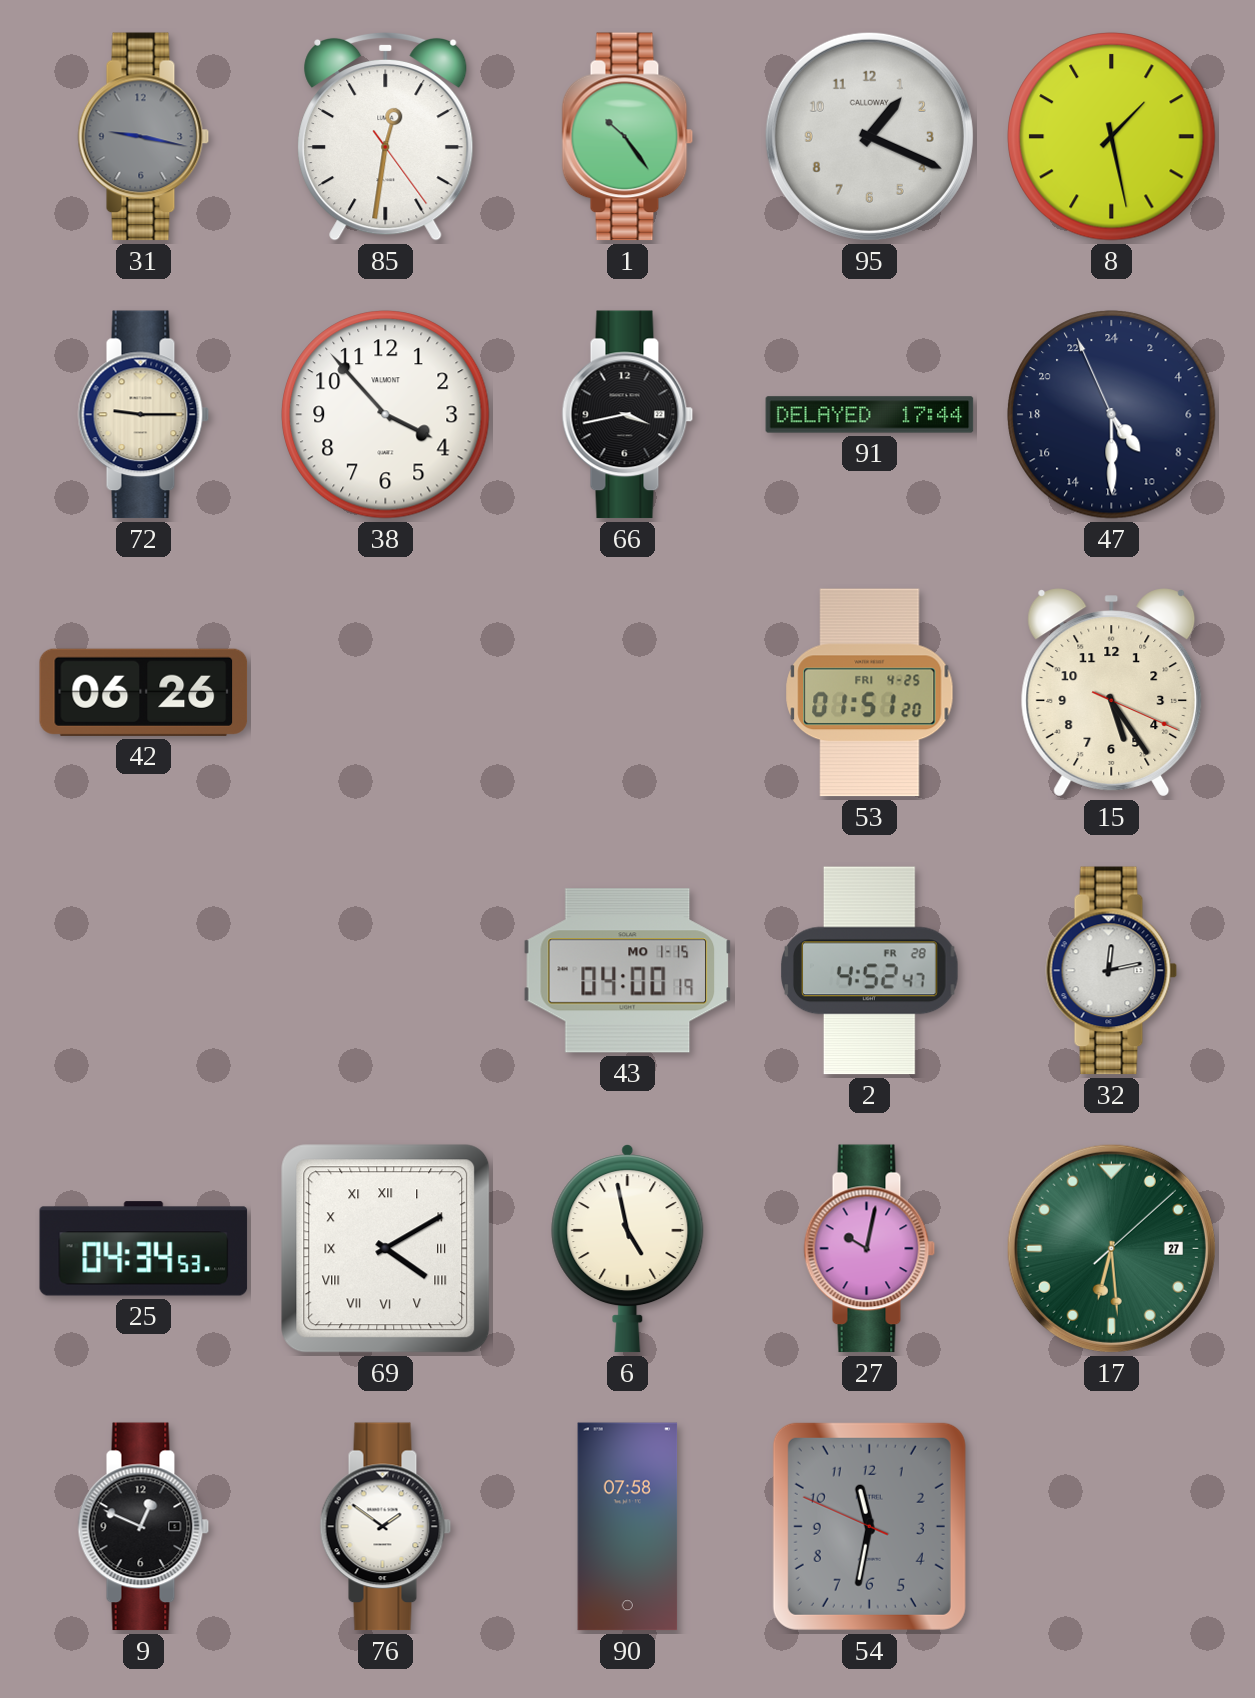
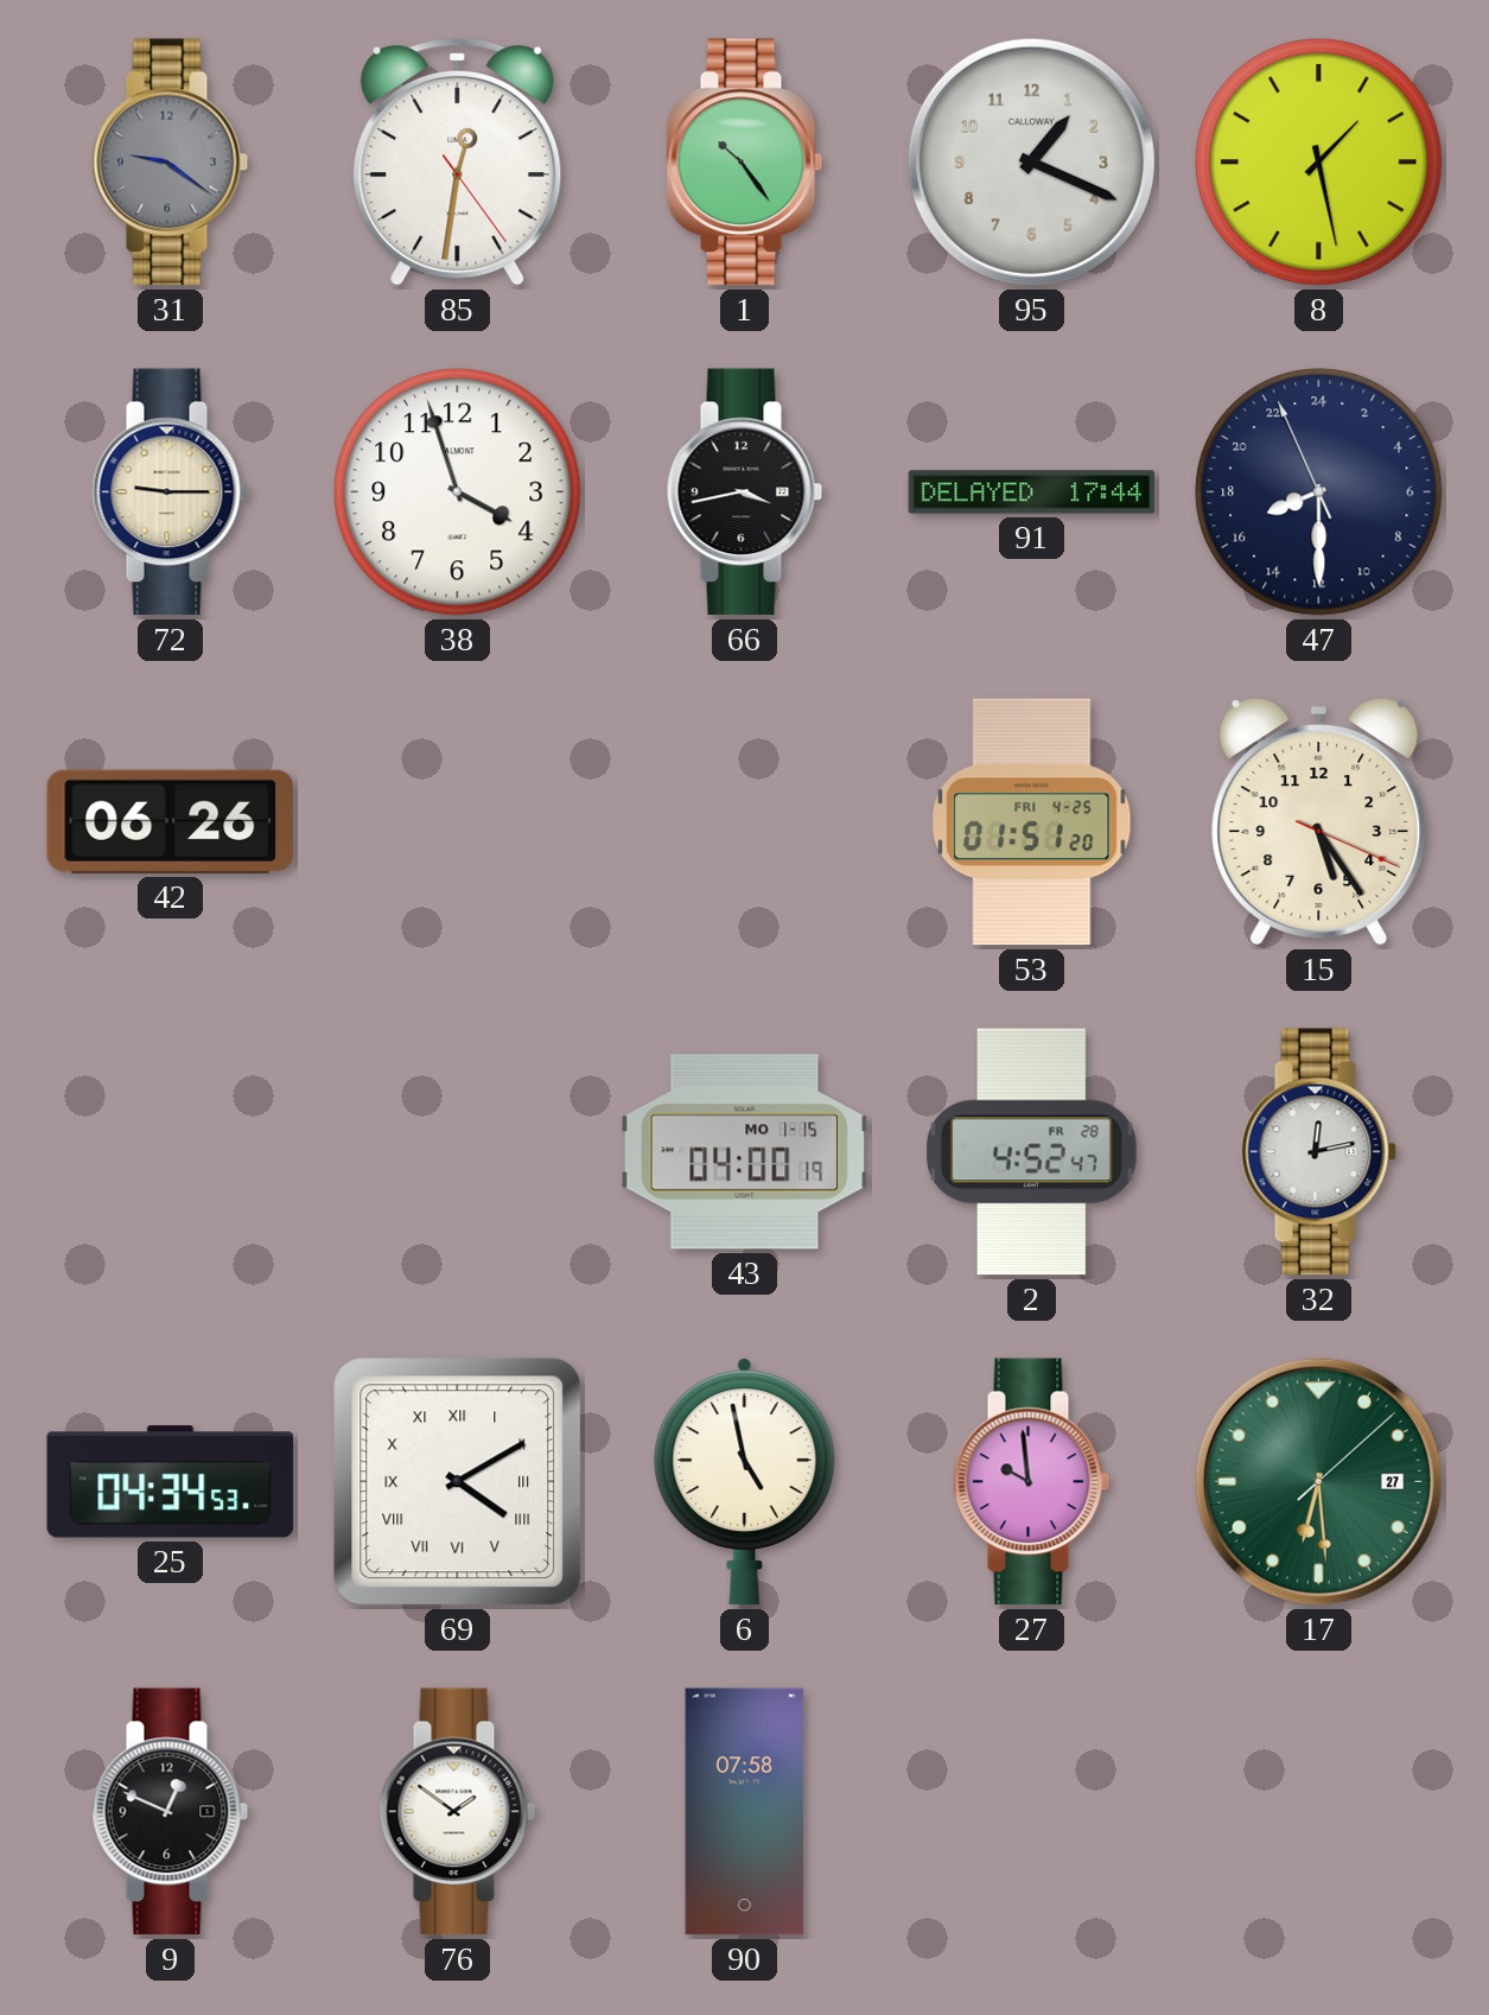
31: 9:17 -> 9:21
38: 3:53 -> 3:57
47: 9:29 -> 16:29
27: 10:02 -> 9:59
54: 11:31 -> none
